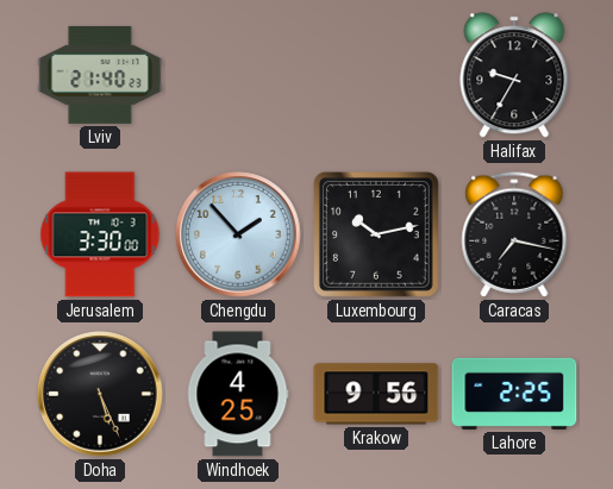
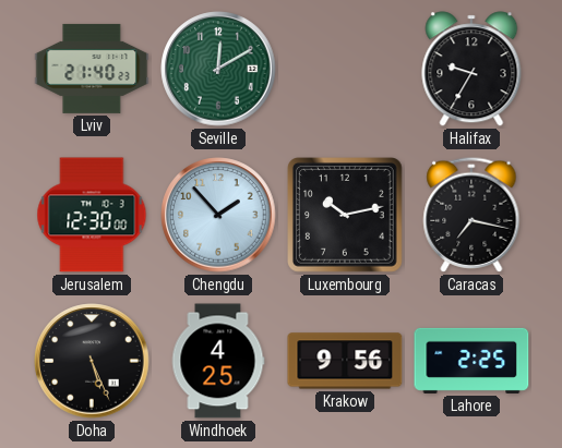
Seville: none -> 12:10
Jerusalem: 3:30 -> 12:30
